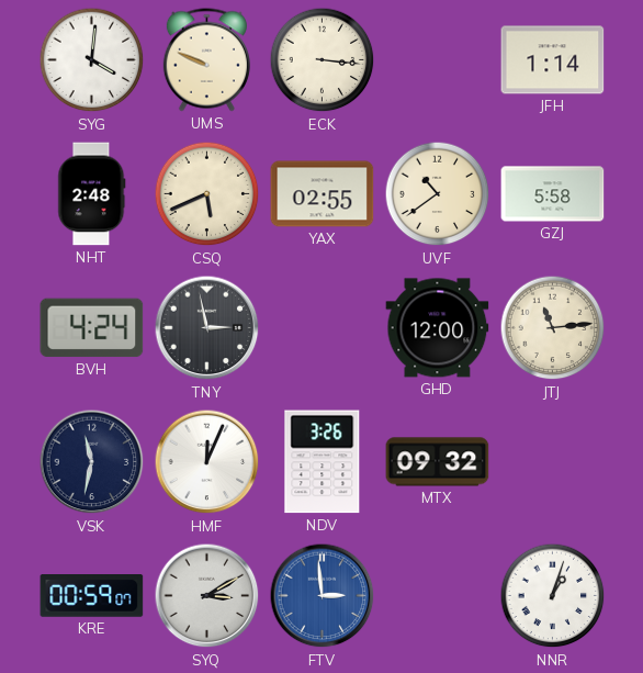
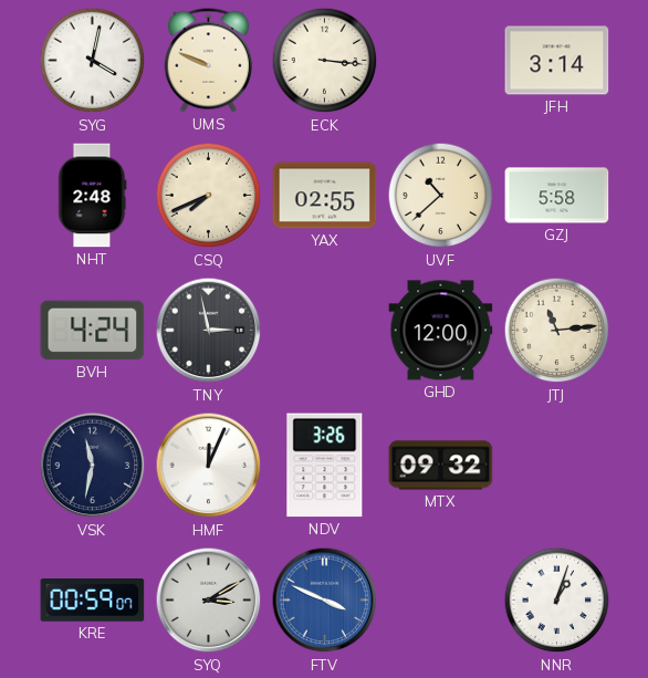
SYG: 4:01 -> 4:02
JFH: 1:14 -> 3:14
CSQ: 5:41 -> 7:41
UVF: 10:39 -> 10:38
FTV: 2:59 -> 3:49
